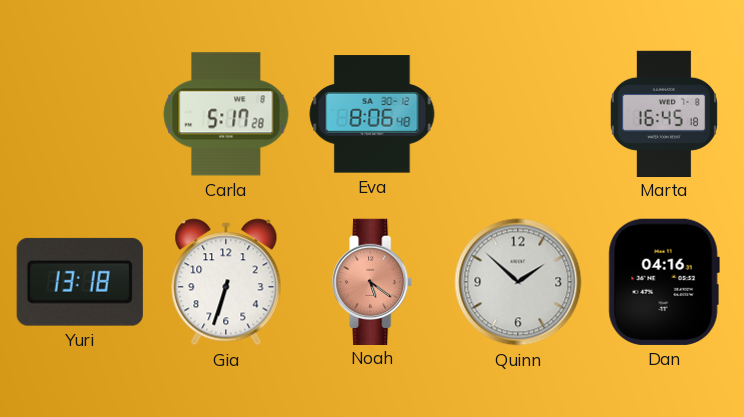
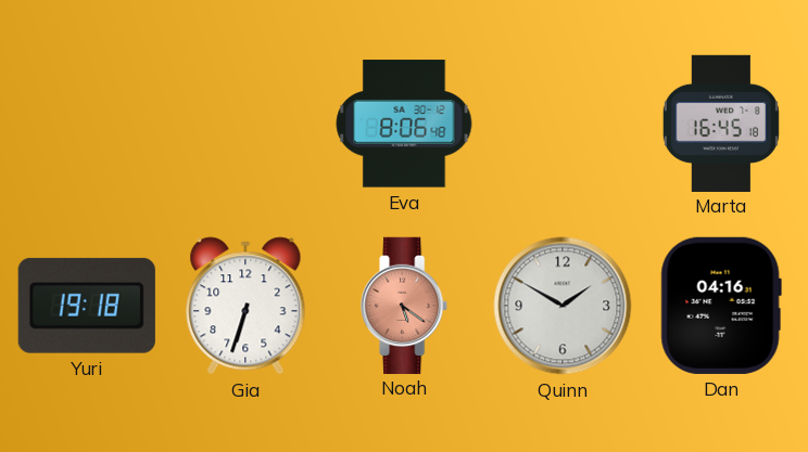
Carla: 5:17 -> none
Yuri: 13:18 -> 19:18
Quinn: 1:52 -> 1:50
